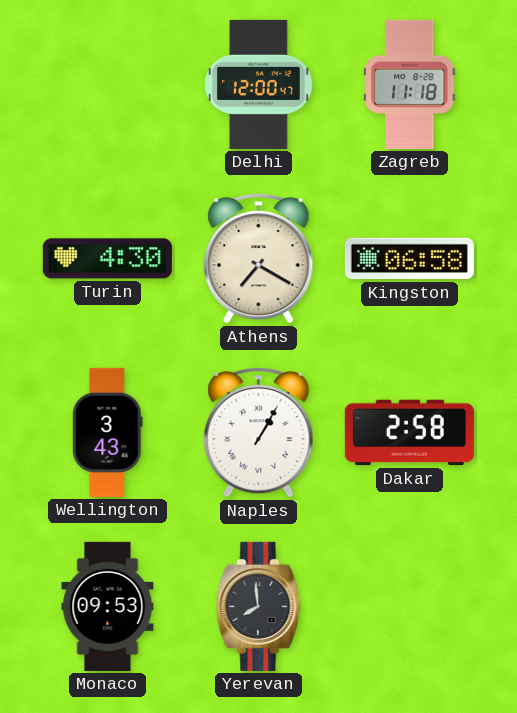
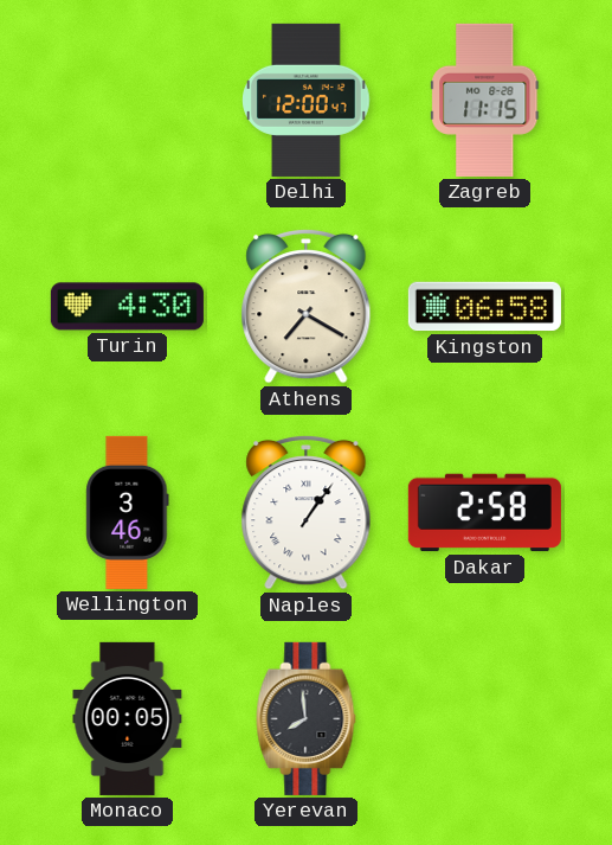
Zagreb: 11:18 -> 11:15
Wellington: 3:43 -> 3:46
Naples: 1:05 -> 1:06
Monaco: 09:53 -> 00:05
